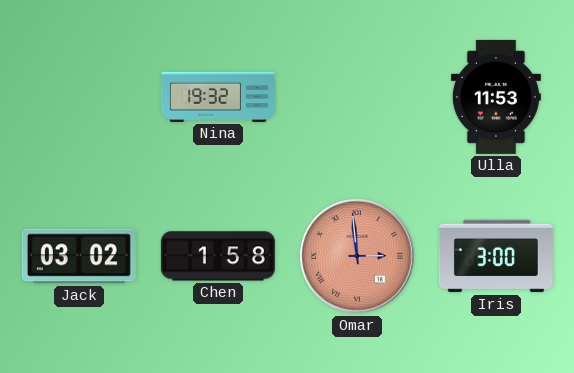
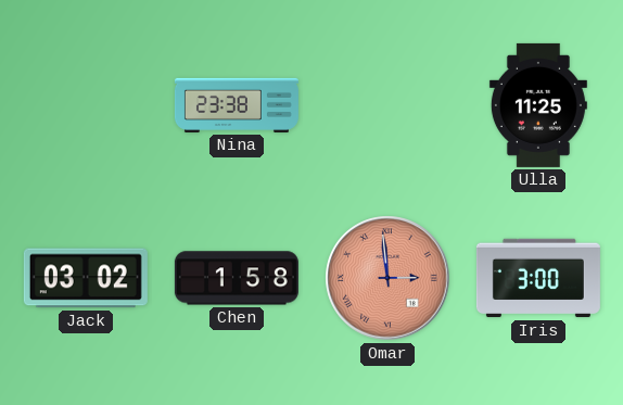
Nina: 19:32 -> 23:38
Ulla: 11:53 -> 11:25
